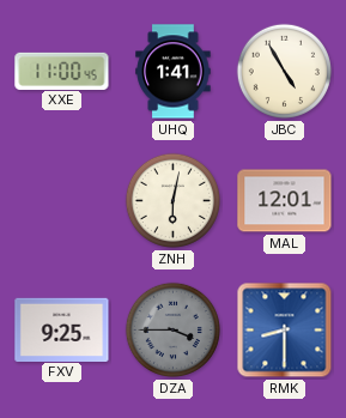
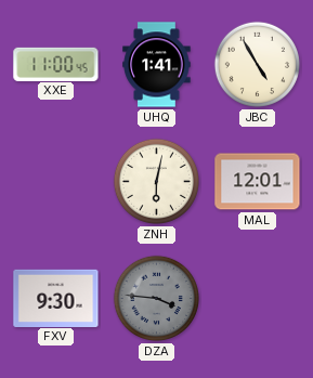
FXV: 9:25 -> 9:30
DZA: 3:45 -> 3:46
RMK: 8:30 -> none
